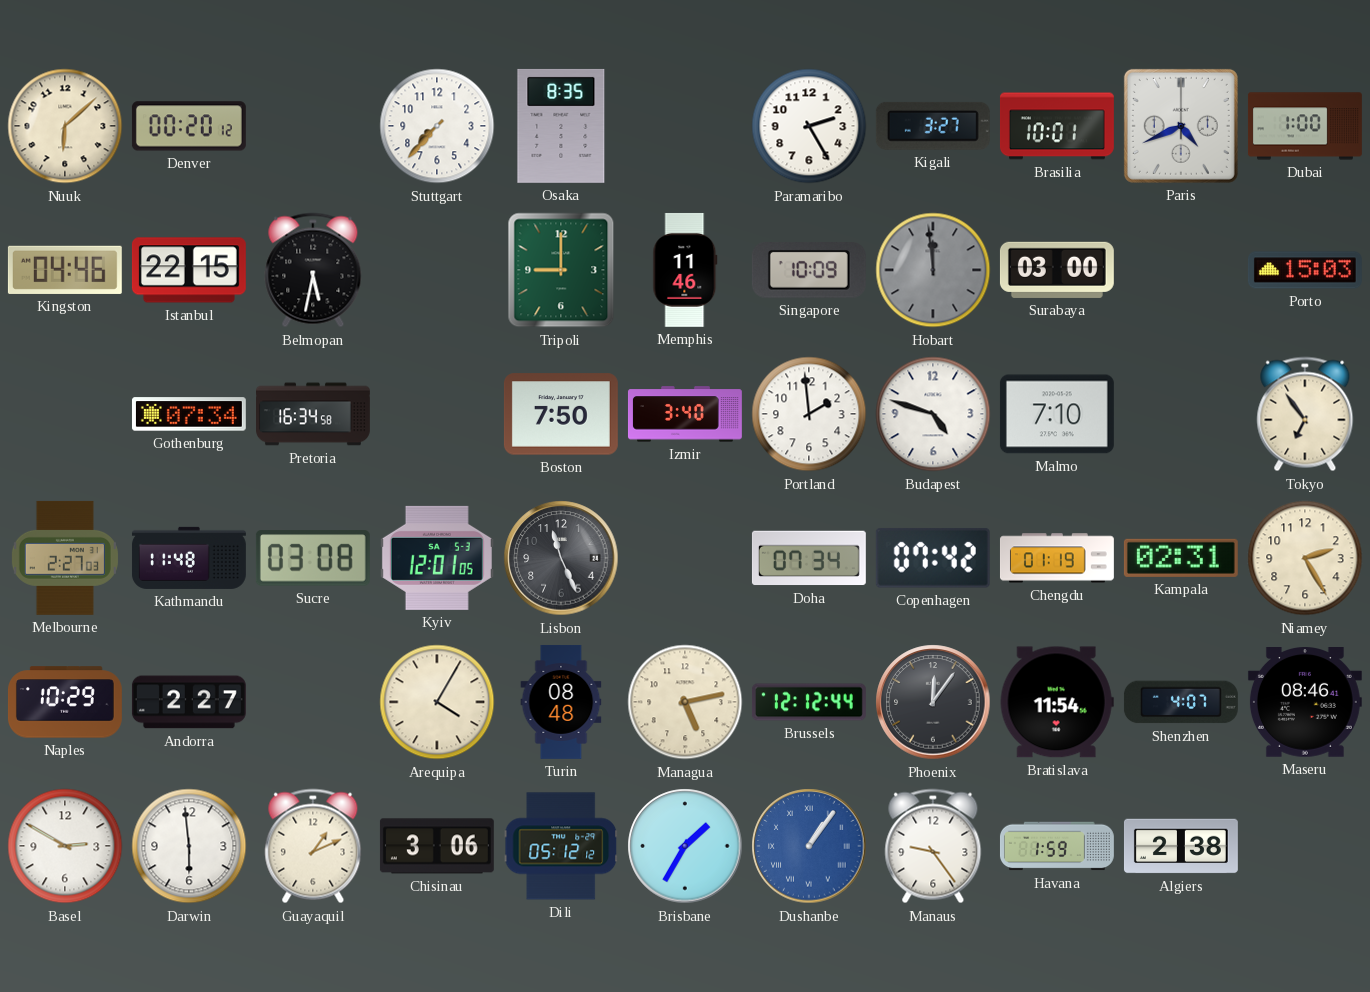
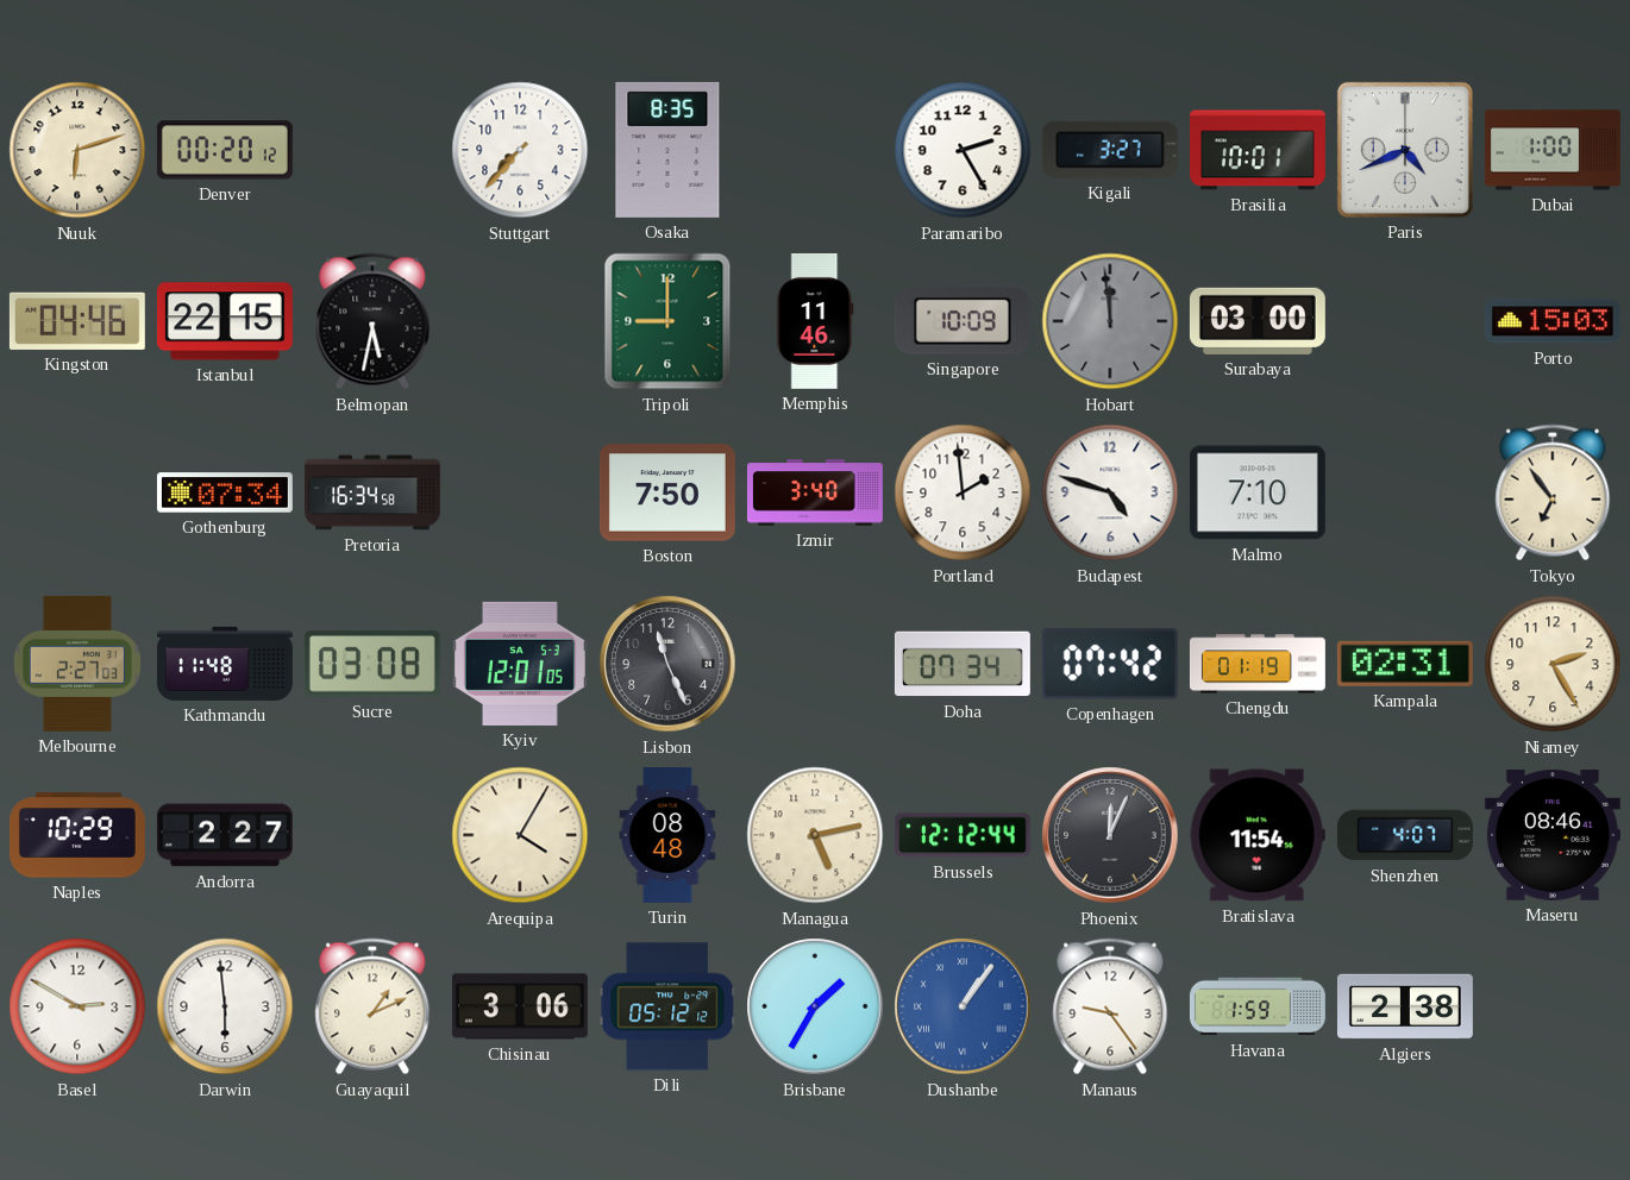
Nuuk: 6:08 -> 6:12
Phoenix: 12:06 -> 12:04
